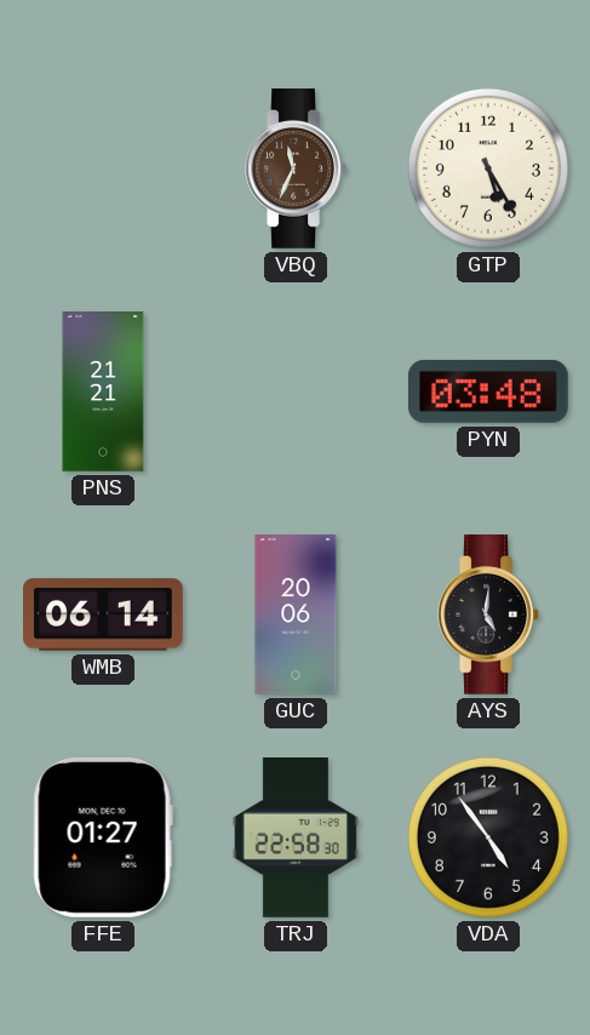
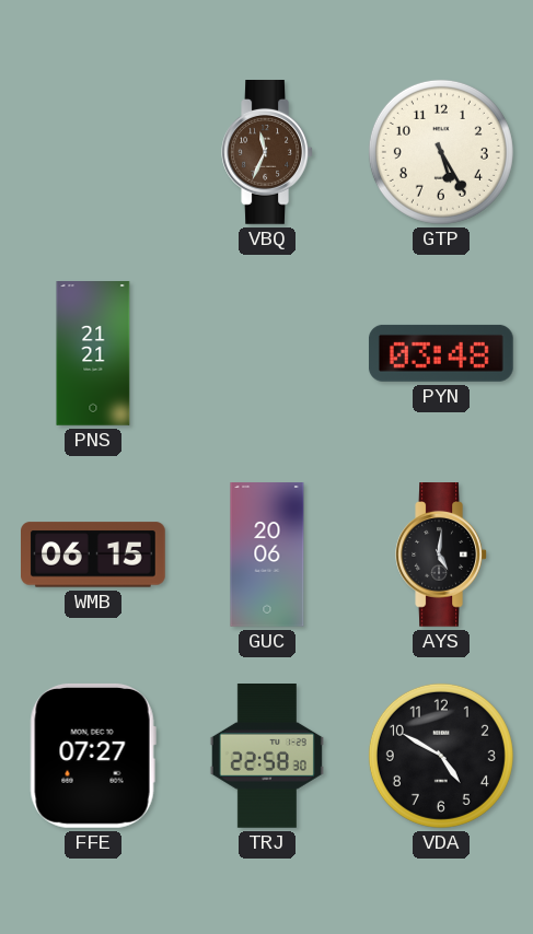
WMB: 06:14 -> 06:15
FFE: 01:27 -> 07:27
VDA: 4:54 -> 4:50
